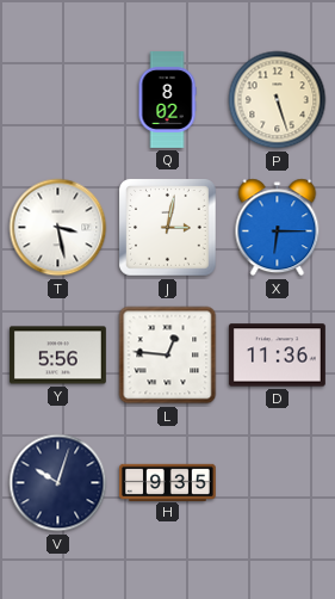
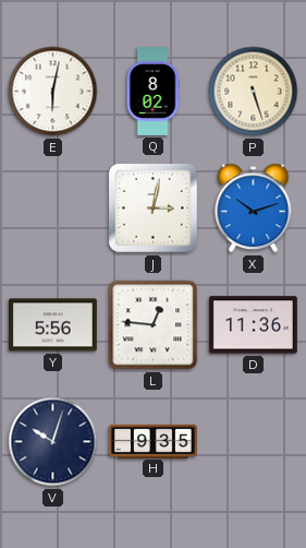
E: none -> 6:02
T: 3:28 -> none
X: 6:15 -> 10:12
